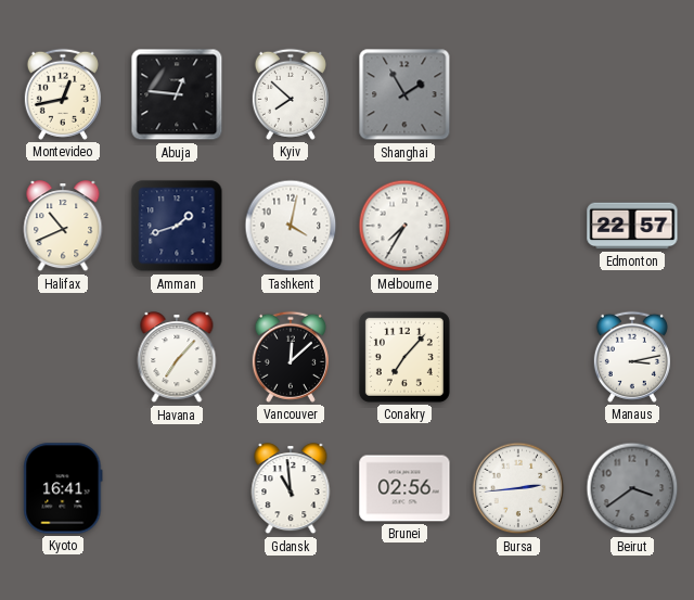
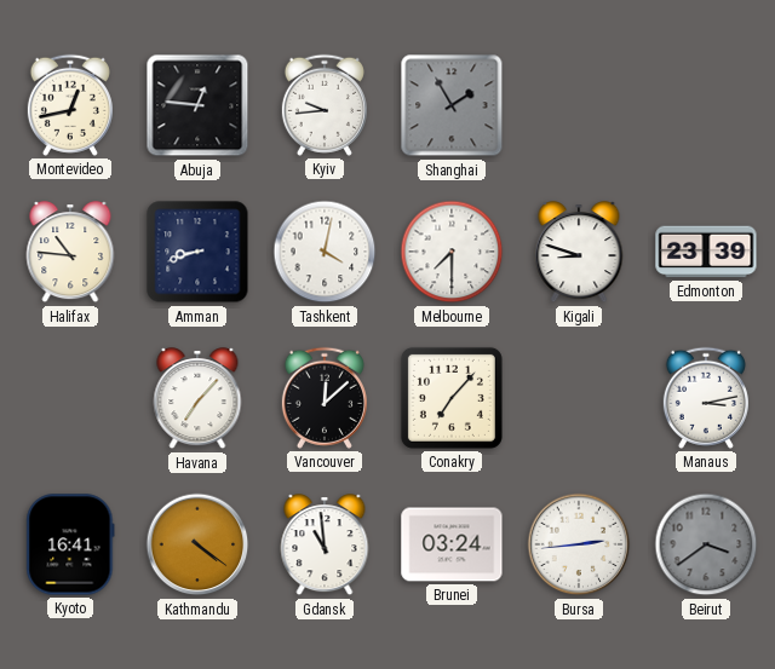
Kyiv: 7:52 -> 9:44
Halifax: 10:41 -> 10:46
Amman: 1:42 -> 8:42
Melbourne: 7:35 -> 7:30
Kigali: none -> 8:48
Edmonton: 22:57 -> 23:39
Kathmandu: none -> 4:21
Brunei: 02:56 -> 03:24
